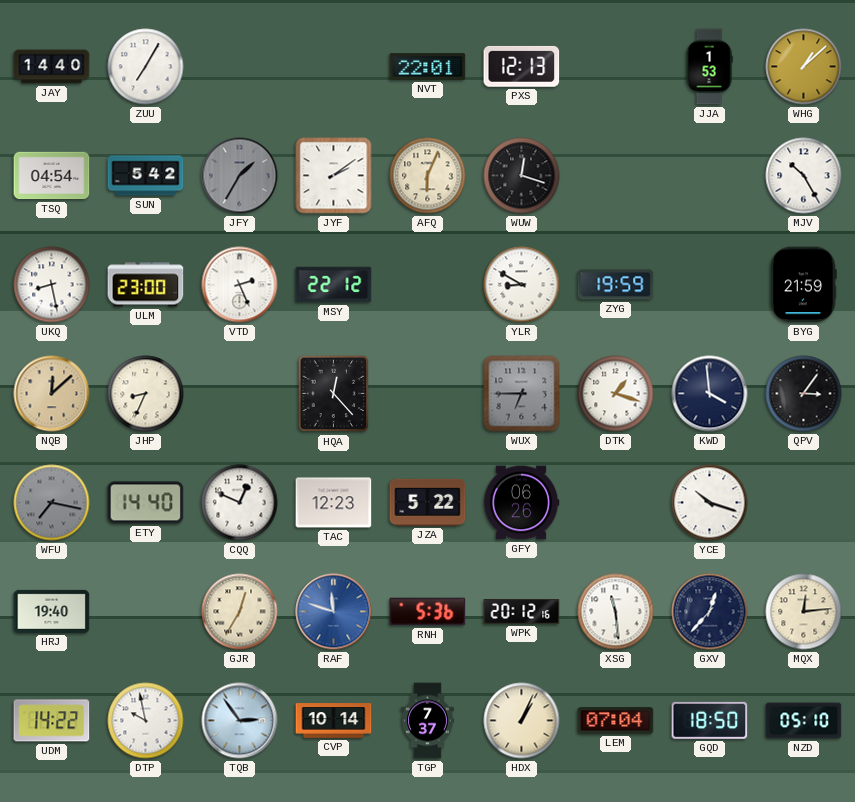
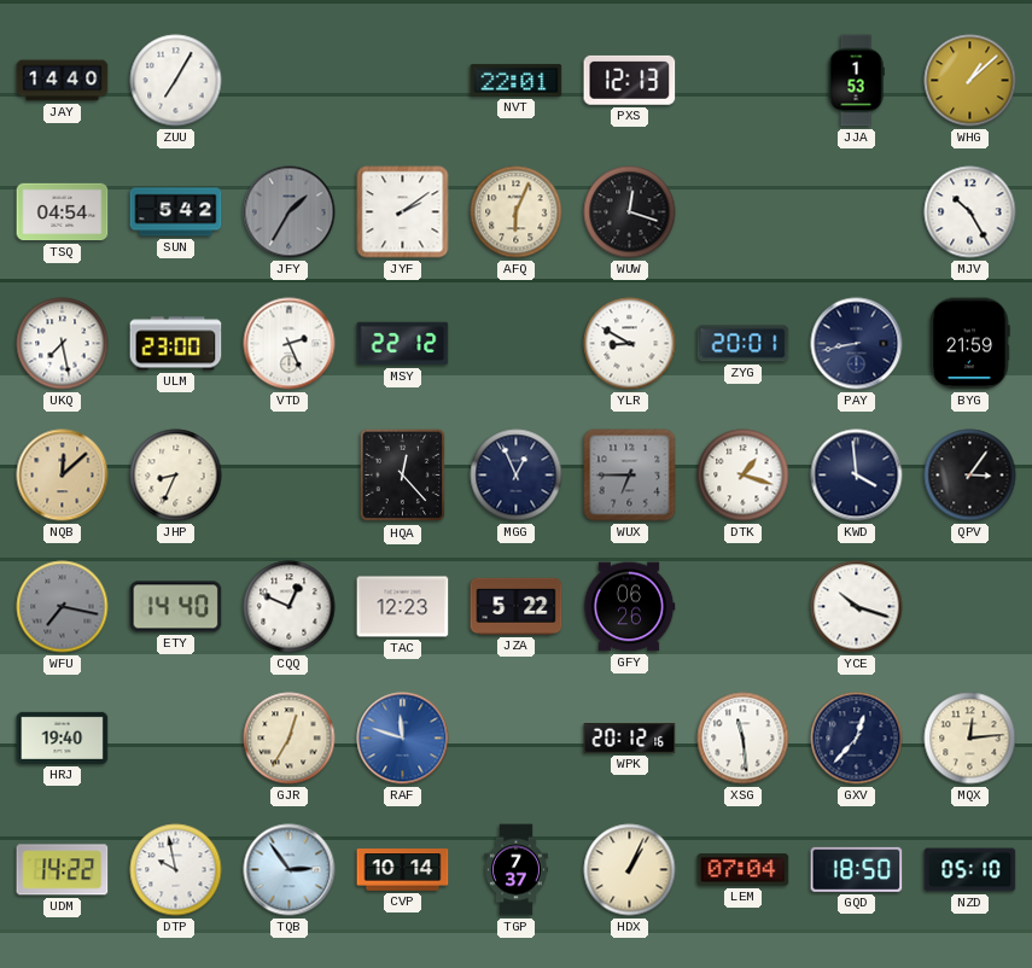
UKQ: 8:28 -> 7:28
ZYG: 19:59 -> 20:01
PAY: none -> 8:43
MGG: none -> 12:56
RNH: 5:36 -> none
